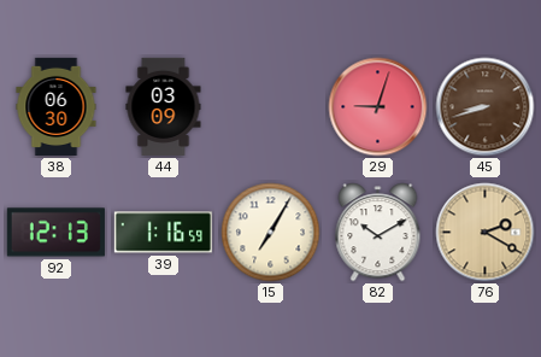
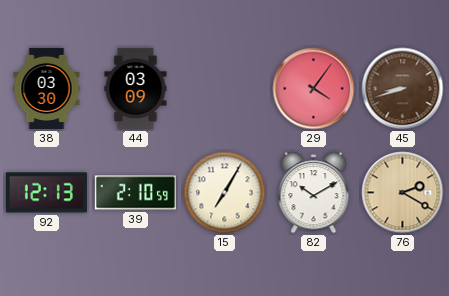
38: 06:30 -> 03:30
29: 9:03 -> 4:06
39: 1:16 -> 2:10
